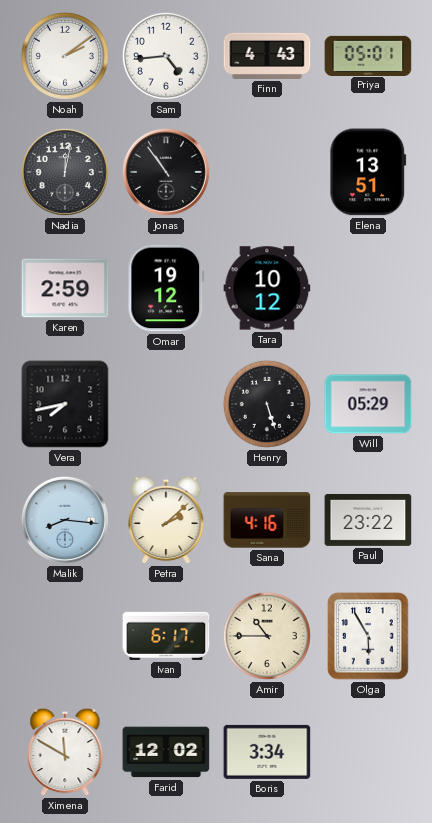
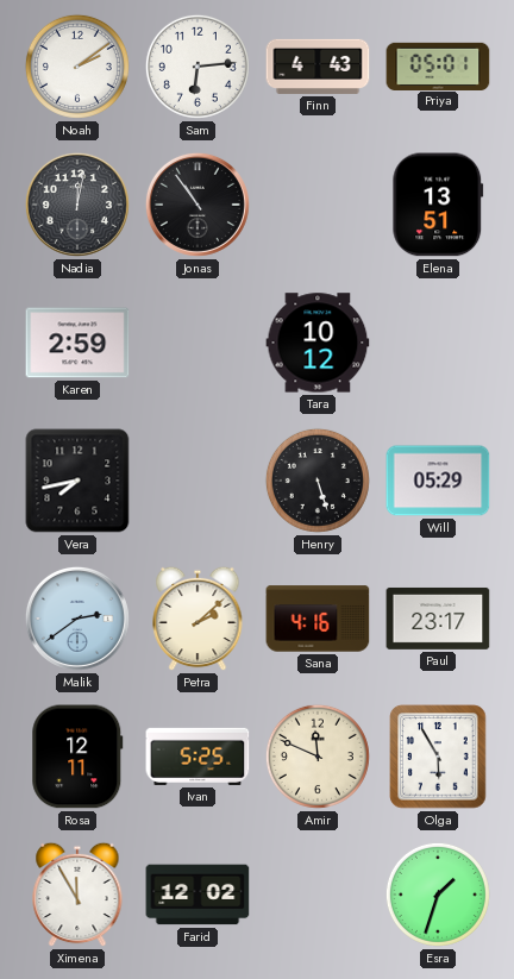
Sam: 4:44 -> 6:14
Omar: 19:12 -> none
Malik: 8:16 -> 2:39
Paul: 23:22 -> 23:17
Rosa: none -> 12:11
Ivan: 6:17 -> 5:25
Amir: 10:45 -> 11:49
Ximena: 11:50 -> 11:55
Boris: 3:34 -> none
Esra: none -> 1:33
